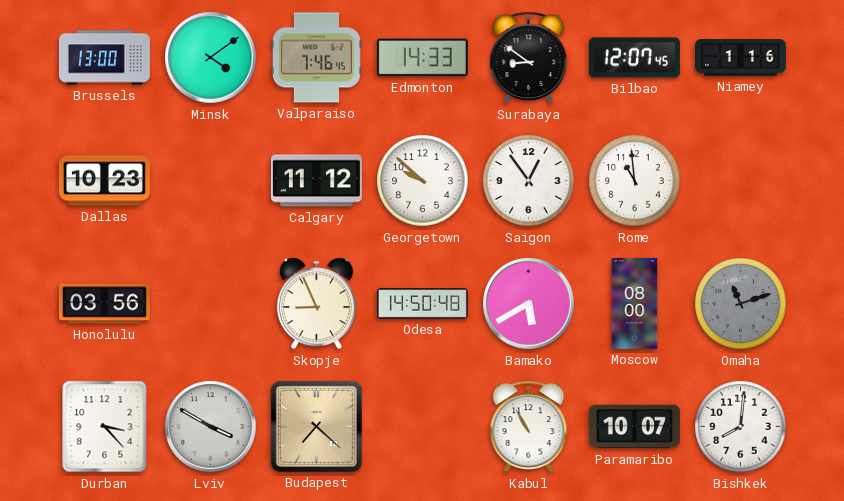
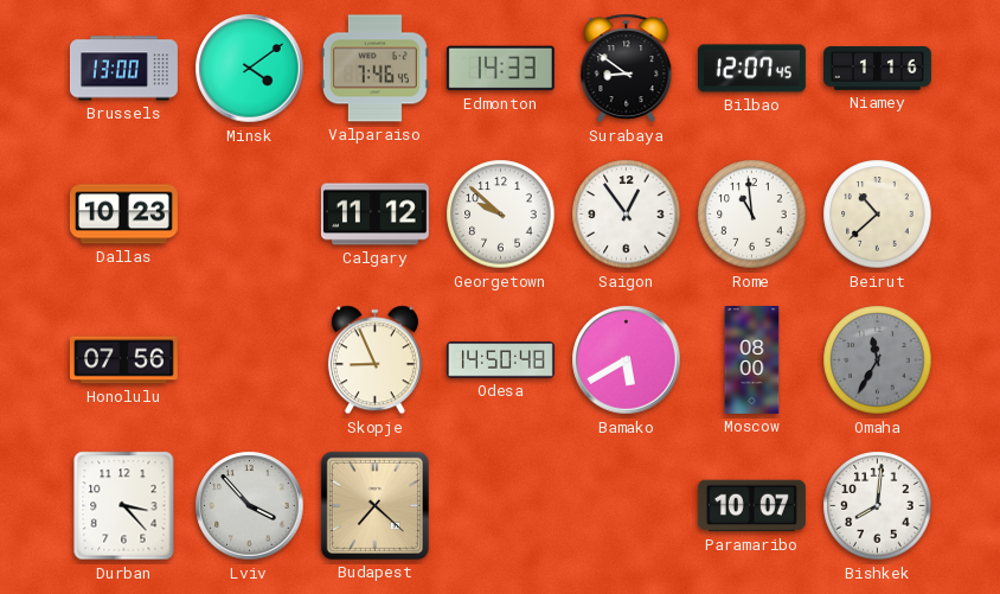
Beirut: none -> 10:38
Honolulu: 03:56 -> 07:56
Omaha: 11:12 -> 11:35
Lviv: 3:50 -> 3:53
Kabul: 10:55 -> none
